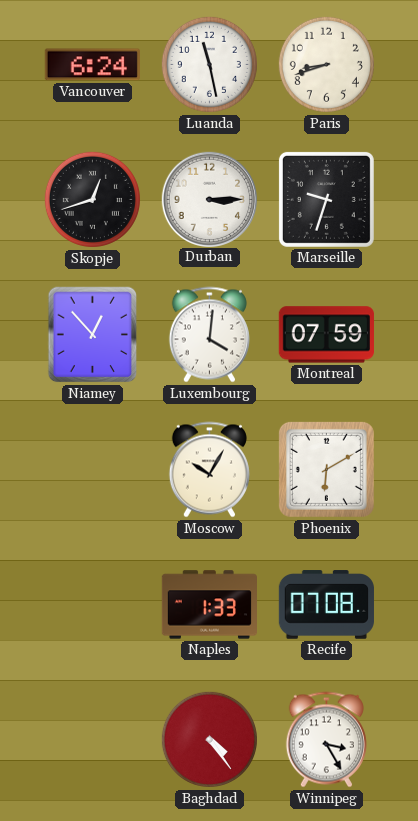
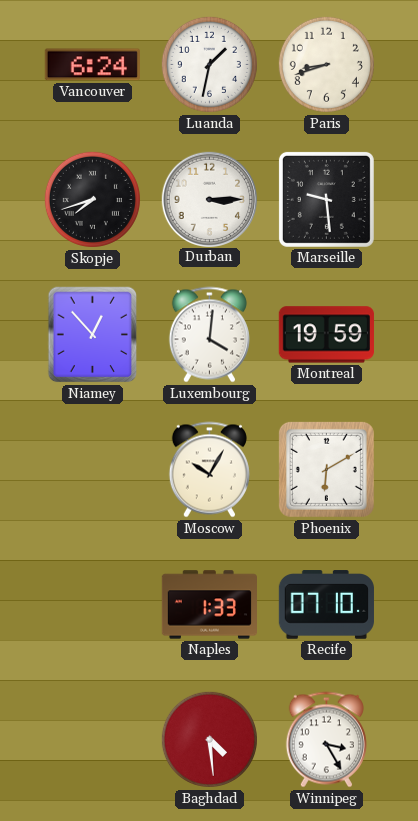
Luanda: 11:28 -> 1:32
Skopje: 12:42 -> 7:42
Marseille: 9:33 -> 9:29
Montreal: 07:59 -> 19:59
Recife: 07:08 -> 07:10
Baghdad: 4:24 -> 4:29
